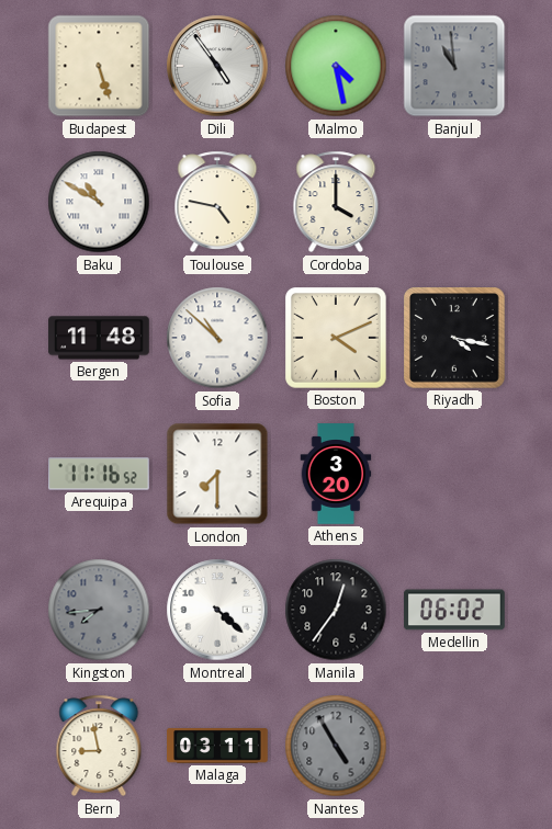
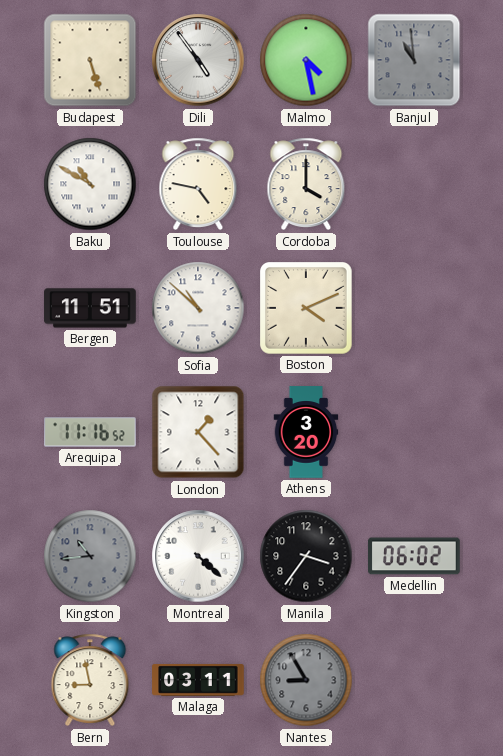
Bergen: 11:48 -> 11:51
Riyadh: 4:17 -> none
London: 7:30 -> 1:23
Kingston: 7:44 -> 10:44
Manila: 12:36 -> 3:36
Nantes: 4:55 -> 8:55
